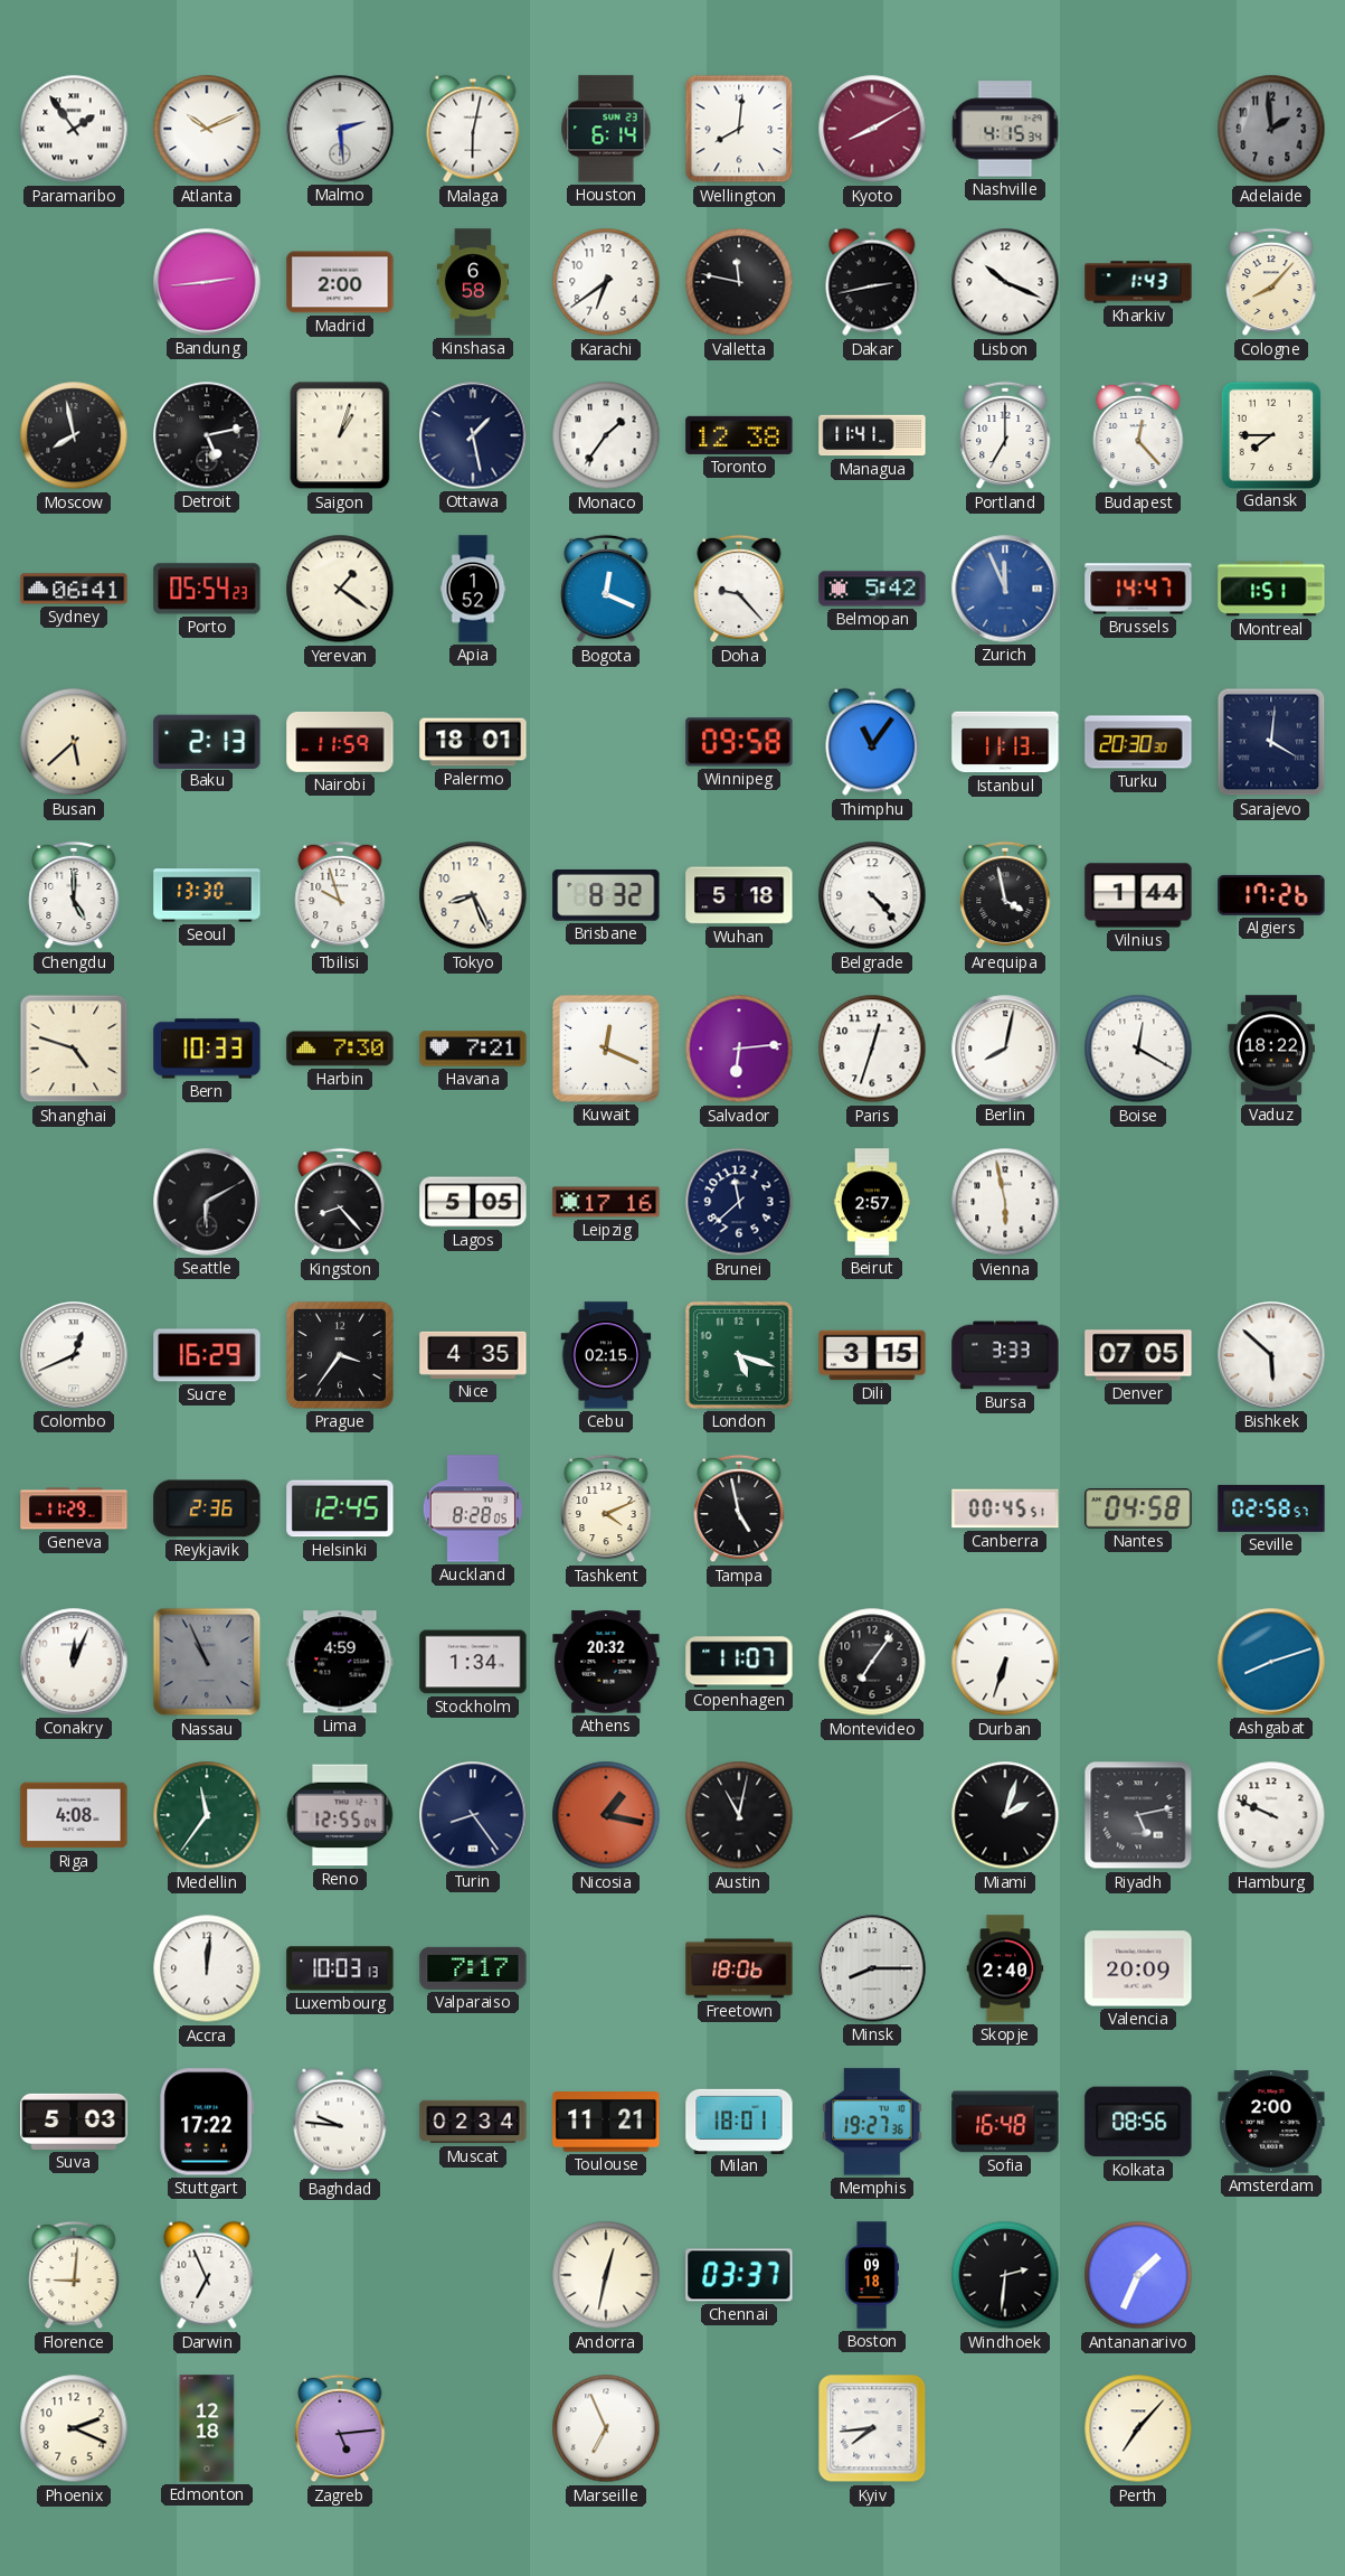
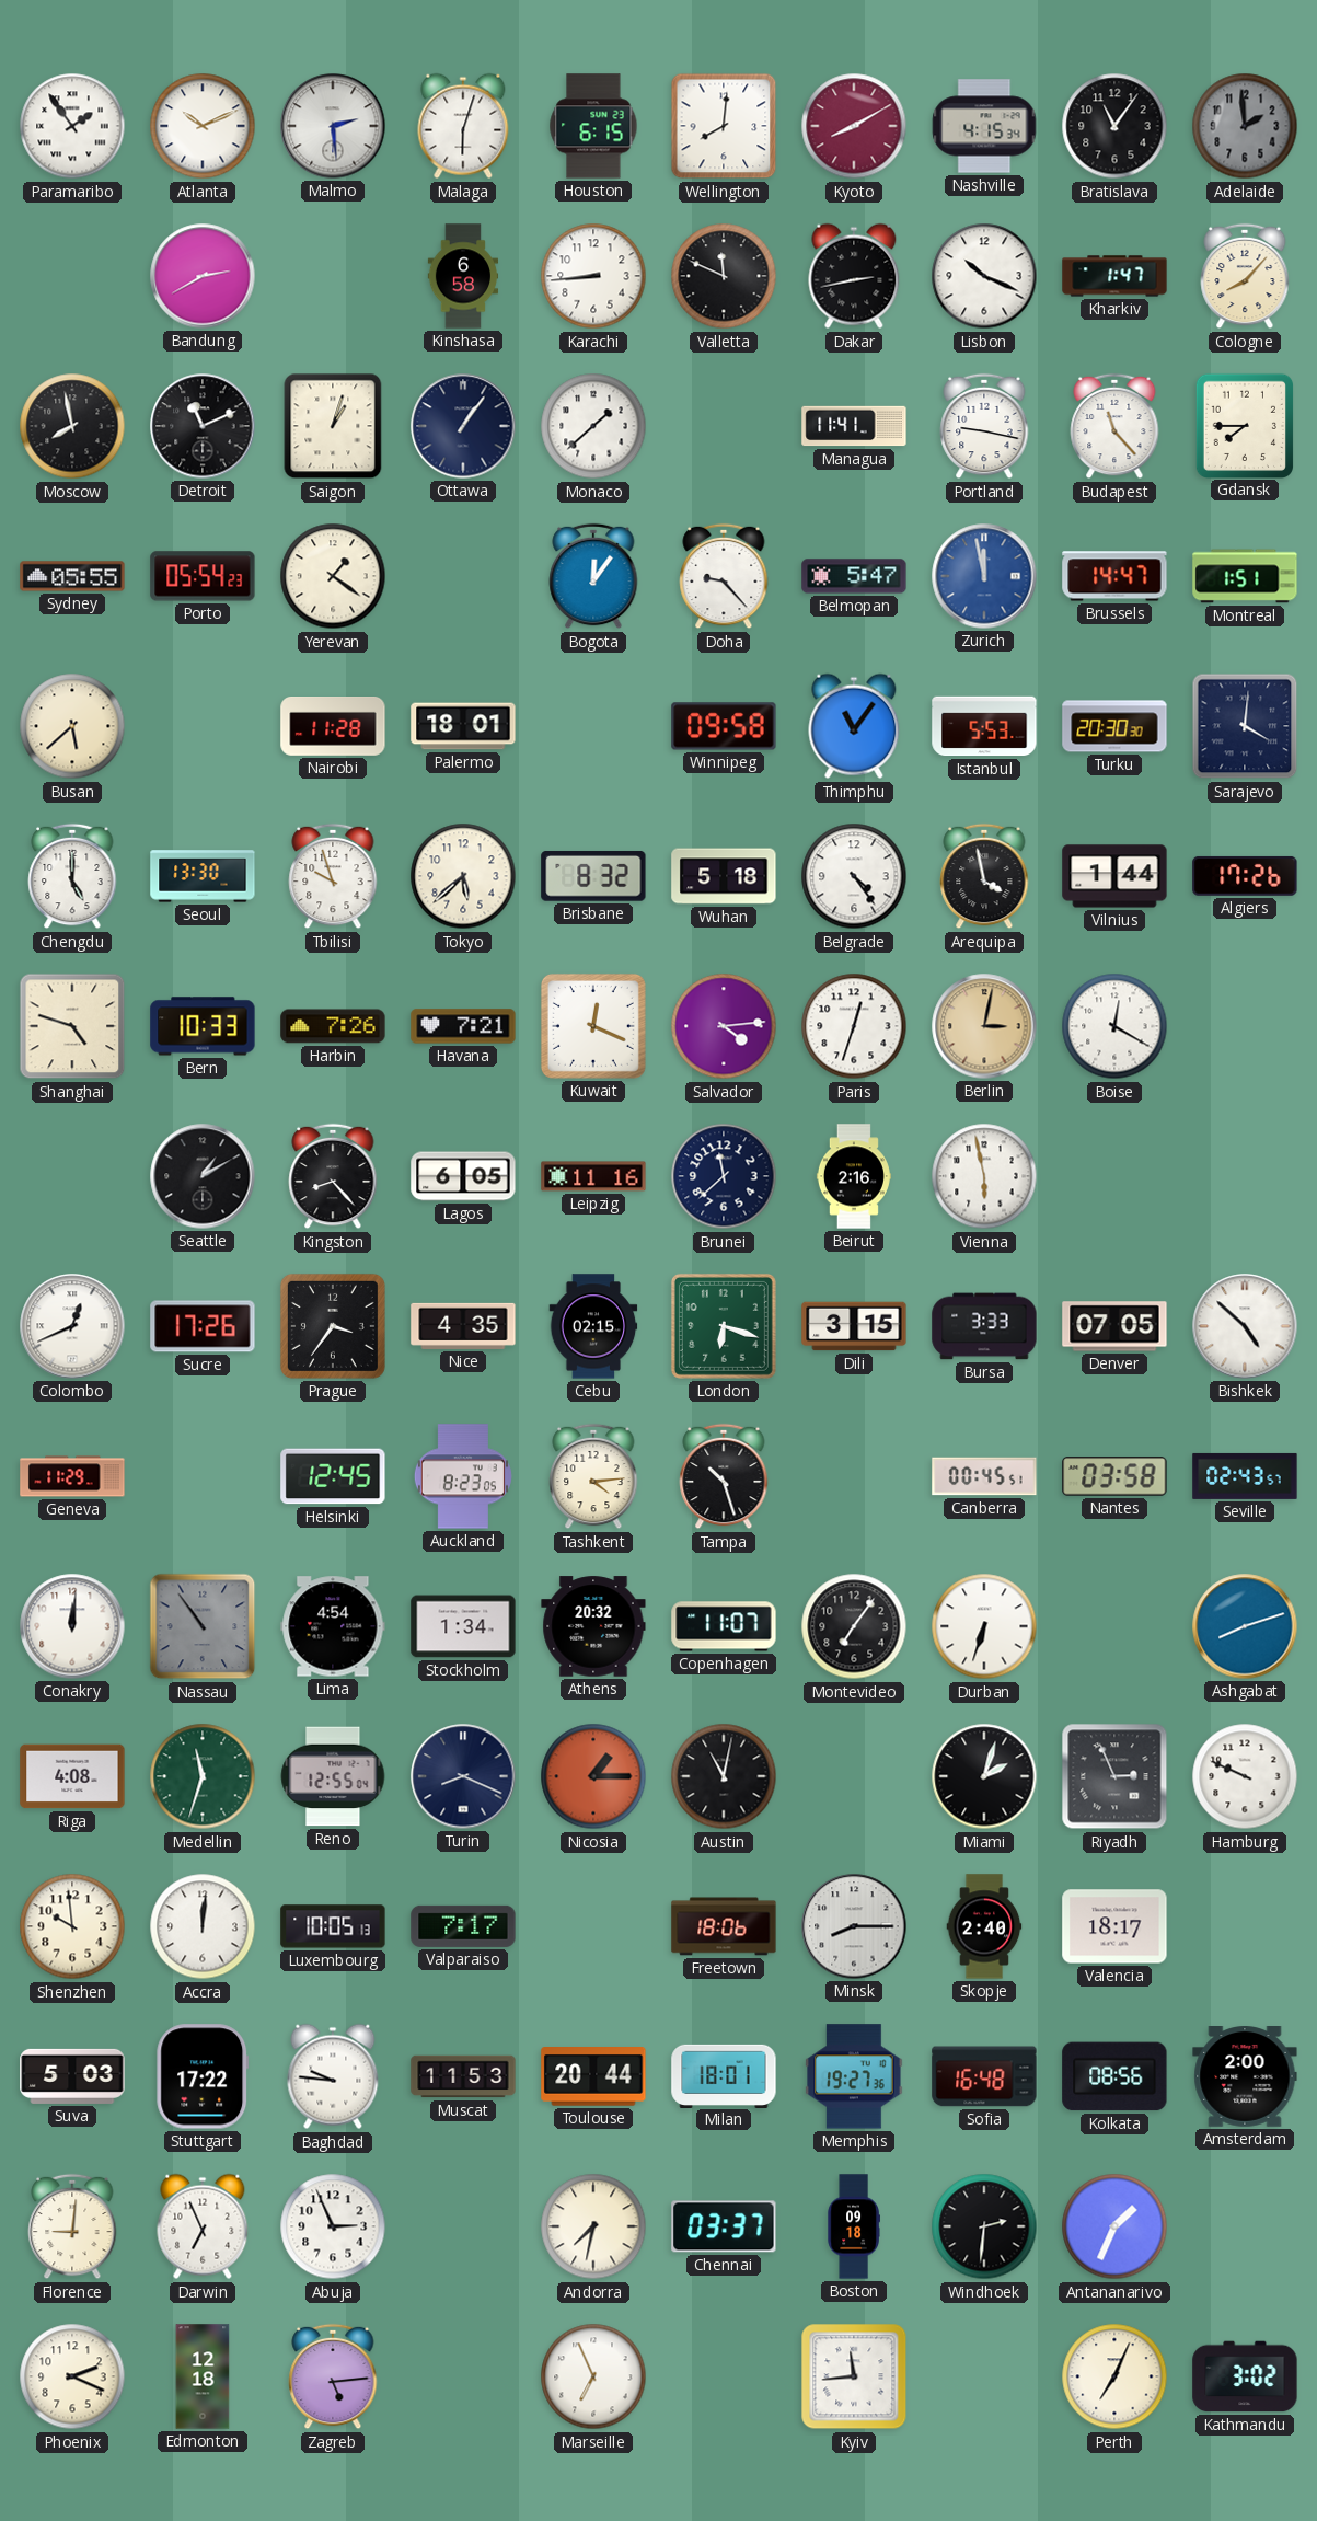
Malaga: 6:02 -> 6:03
Houston: 6:14 -> 6:15
Bratislava: none -> 11:06
Bandung: 2:44 -> 2:40
Madrid: 2:00 -> none
Karachi: 6:39 -> 8:44
Valletta: 11:47 -> 11:49
Kharkiv: 1:43 -> 1:47
Detroit: 5:13 -> 11:11
Ottawa: 1:28 -> 1:06
Monaco: 1:36 -> 1:38
Toronto: 12:38 -> none
Portland: 7:00 -> 9:17
Budapest: 12:23 -> 11:23
Sydney: 06:41 -> 05:55
Apia: 1:52 -> none
Bogota: 12:19 -> 12:06
Belmopan: 5:42 -> 5:47
Zurich: 11:56 -> 11:58
Baku: 2:13 -> none
Nairobi: 11:59 -> 11:28
Istanbul: 11:13 -> 5:53
Tokyo: 8:26 -> 5:38
Belgrade: 4:23 -> 4:24
Harbin: 7:30 -> 7:26
Salvador: 6:14 -> 4:14
Berlin: 8:02 -> 3:02
Berlin dial: white -> champagne
Vaduz: 18:22 -> none
Seattle: 6:10 -> 1:10
Lagos: 5:05 -> 6:05
Leipzig: 17:16 -> 11:16
Beirut: 2:57 -> 2:16
Sucre: 16:29 -> 17:26
London: 5:18 -> 6:18
Bishkek: 5:52 -> 4:52
Reykjavik: 2:36 -> none
Auckland: 8:28 -> 8:23
Tashkent: 4:11 -> 4:14
Tampa: 4:58 -> 10:27
Nantes: 04:58 -> 03:58
Seville: 02:58 -> 02:43
Conakry: 12:04 -> 12:01
Nassau: 10:56 -> 10:54
Lima: 4:59 -> 4:54
Medellin: 11:36 -> 11:33
Turin: 8:24 -> 8:19
Nicosia: 1:17 -> 1:15
Riyadh: 5:13 -> 2:56
Shenzhen: none -> 9:59
Luxembourg: 10:03 -> 10:05
Valencia: 20:09 -> 18:17
Muscat: 02:34 -> 11:53
Toulouse: 11:21 -> 20:44
Abuja: none -> 2:56
Andorra: 12:32 -> 7:32
Kyiv: 7:44 -> 11:44
Perth: 7:07 -> 7:04
Kathmandu: none -> 3:02
